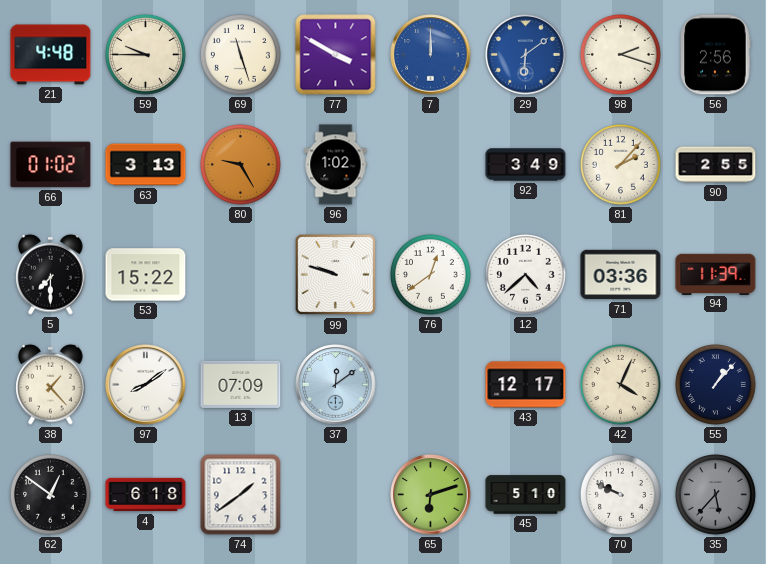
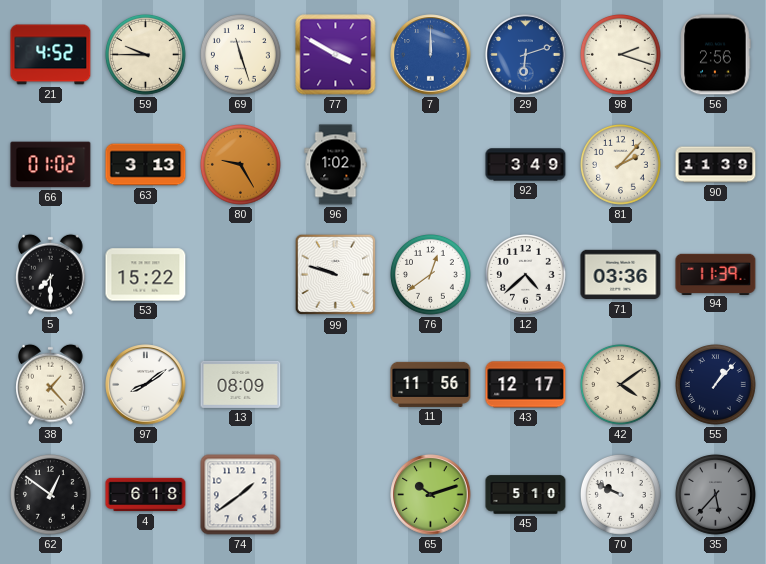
21: 4:48 -> 4:52
29: 6:09 -> 6:12
90: 2:55 -> 11:39
13: 07:09 -> 08:09
37: 12:09 -> none
11: none -> 11:56
42: 4:04 -> 4:09
65: 6:12 -> 10:12
